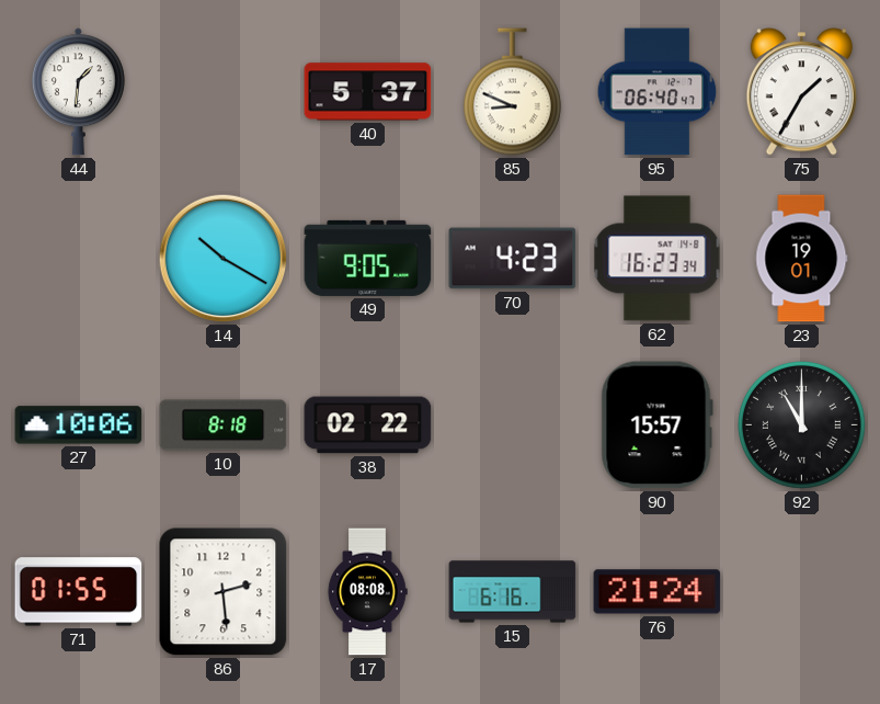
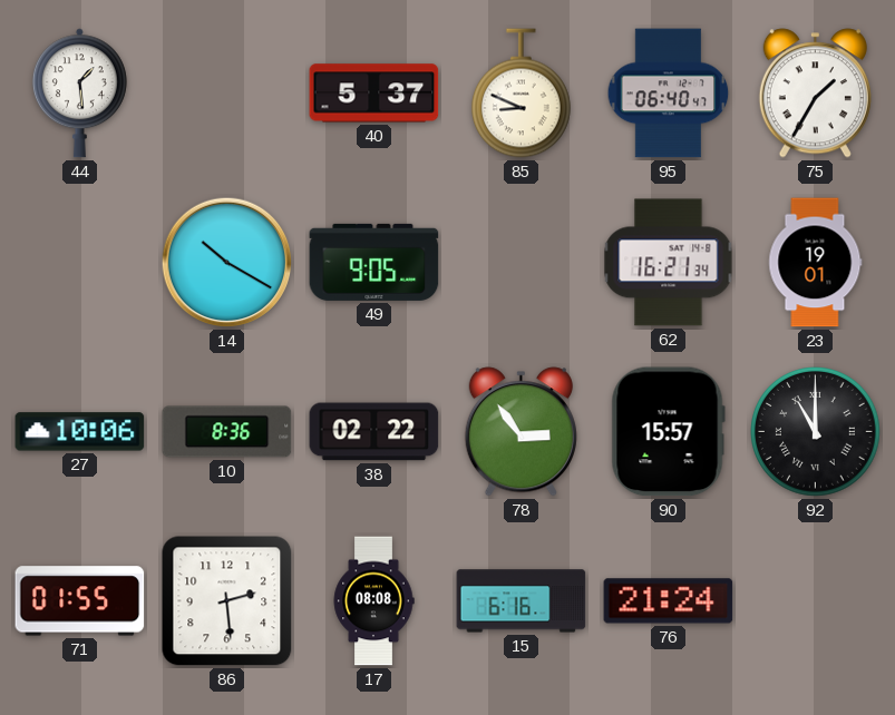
44: 1:31 -> 1:29
70: 4:23 -> none
62: 16:23 -> 16:21
10: 8:18 -> 8:36
78: none -> 2:54
